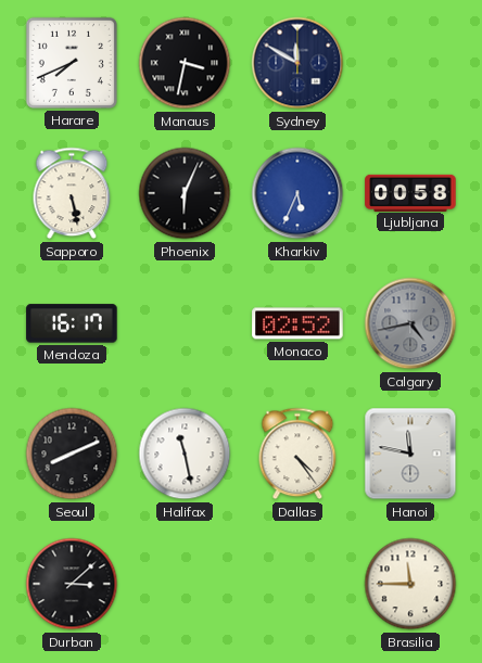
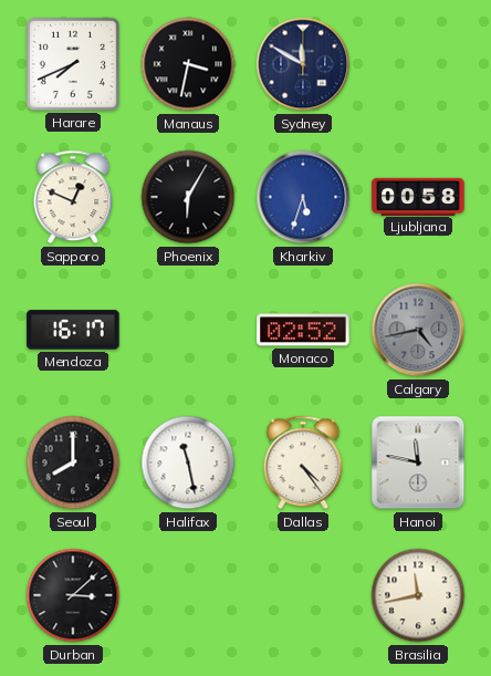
Sapporo: 5:28 -> 12:49
Phoenix: 6:04 -> 6:05
Kharkiv: 5:34 -> 5:33
Seoul: 8:11 -> 8:00
Brasilia: 11:45 -> 11:43
